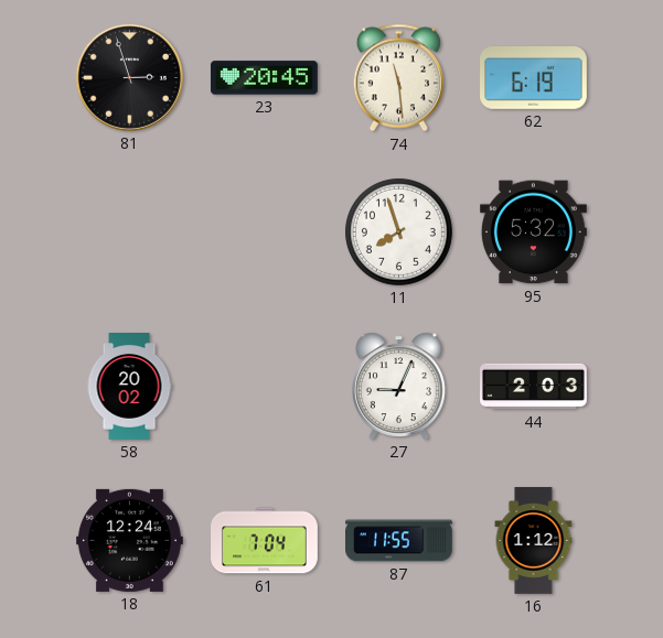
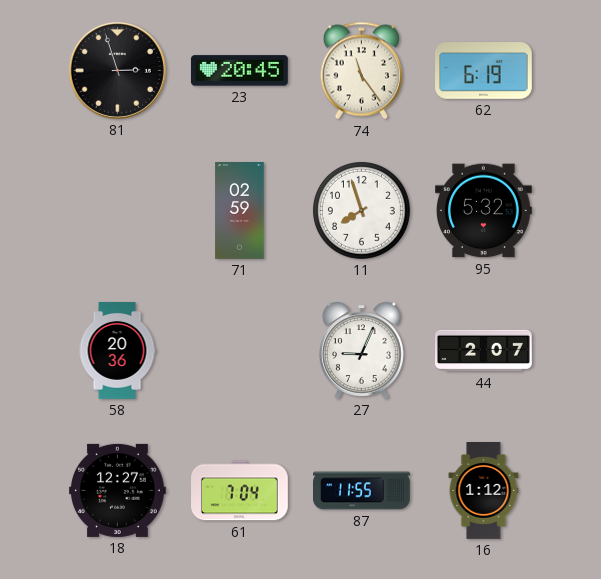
74: 11:29 -> 11:24
71: none -> 02:59
58: 20:02 -> 20:36
44: 2:03 -> 2:07
18: 12:24 -> 12:27
